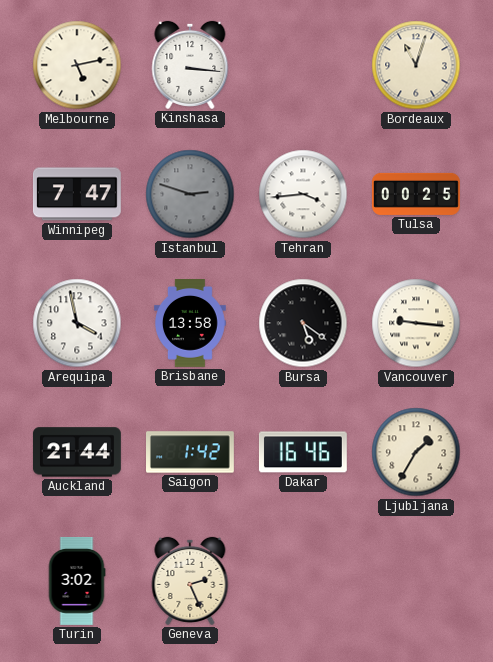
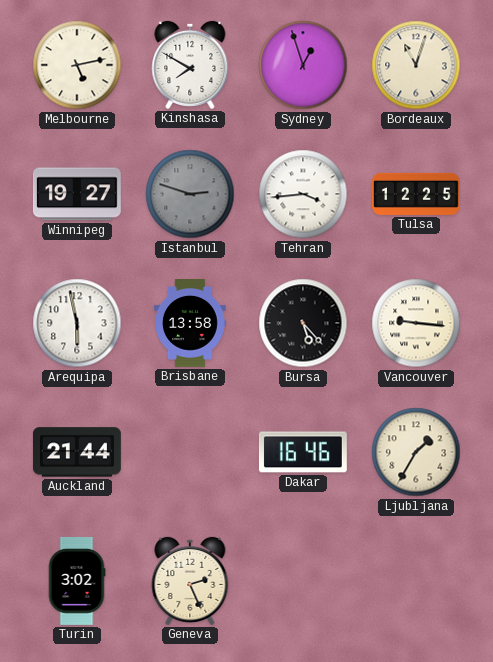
Kinshasa: 3:16 -> 7:50
Sydney: none -> 12:57
Winnipeg: 7:47 -> 19:27
Tulsa: 00:25 -> 12:25
Arequipa: 3:58 -> 5:58
Bursa: 5:21 -> 5:23
Saigon: 1:42 -> none
